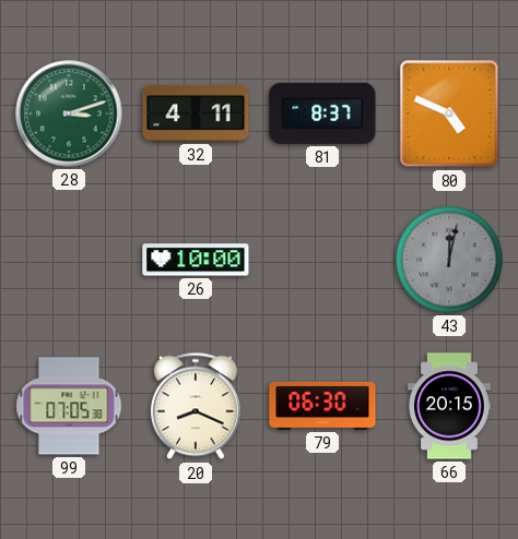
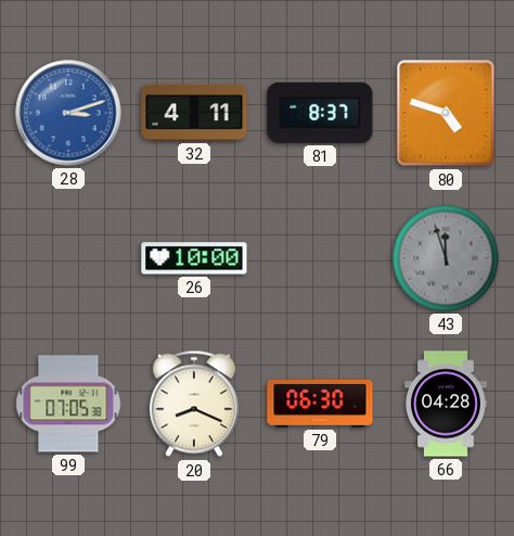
28 dial: green -> blue
80: 4:49 -> 4:48
43: 12:02 -> 11:57
66: 20:15 -> 04:28
